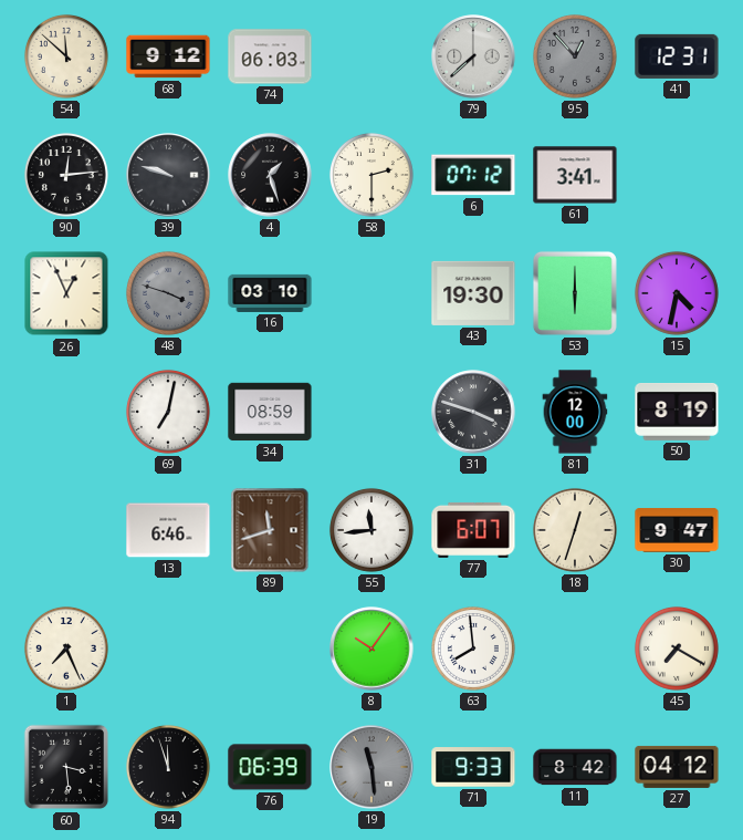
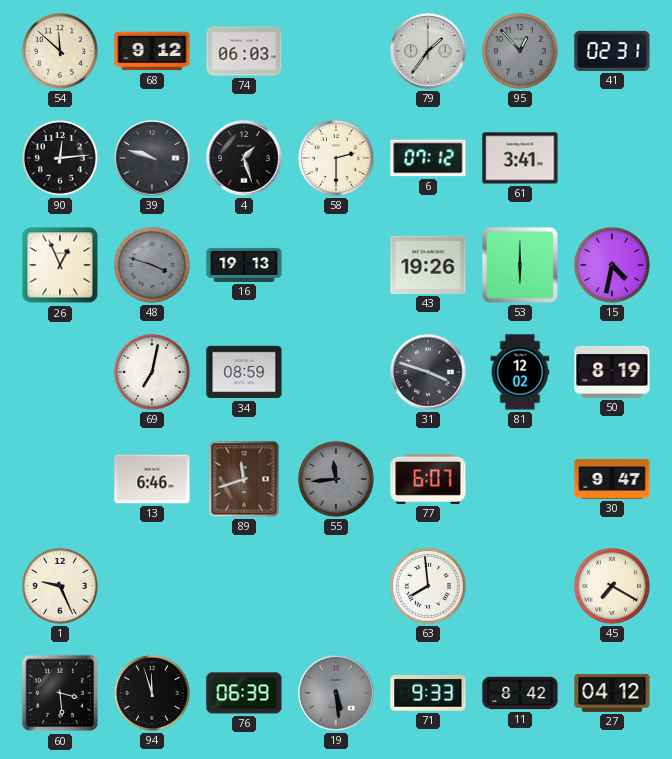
79: 7:38 -> 1:36
41: 12:31 -> 02:31
16: 03:10 -> 19:13
43: 19:30 -> 19:26
81: 12:00 -> 12:02
55 dial: white -> grey
18: 12:33 -> none
1: 7:26 -> 9:26
8: 10:06 -> none
19: 11:29 -> 5:29
